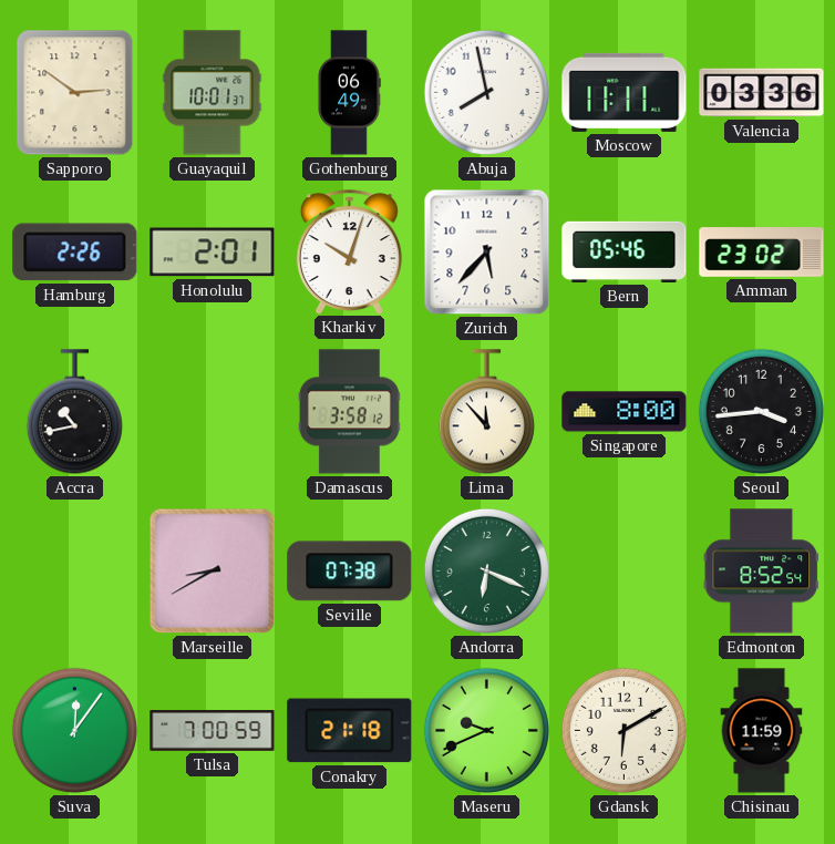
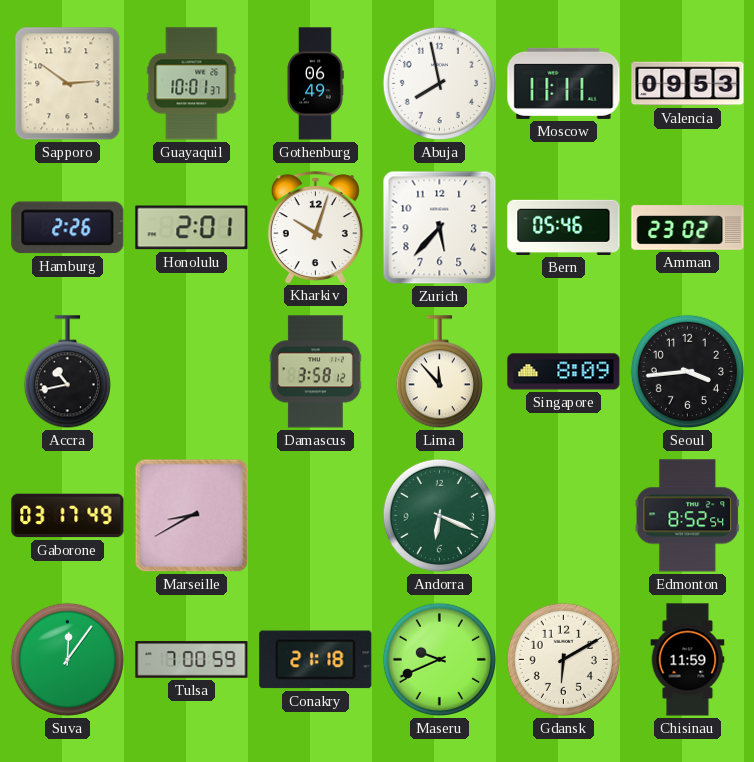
Valencia: 03:36 -> 09:53
Singapore: 8:00 -> 8:09
Gaborone: none -> 03:17
Seville: 07:38 -> none
